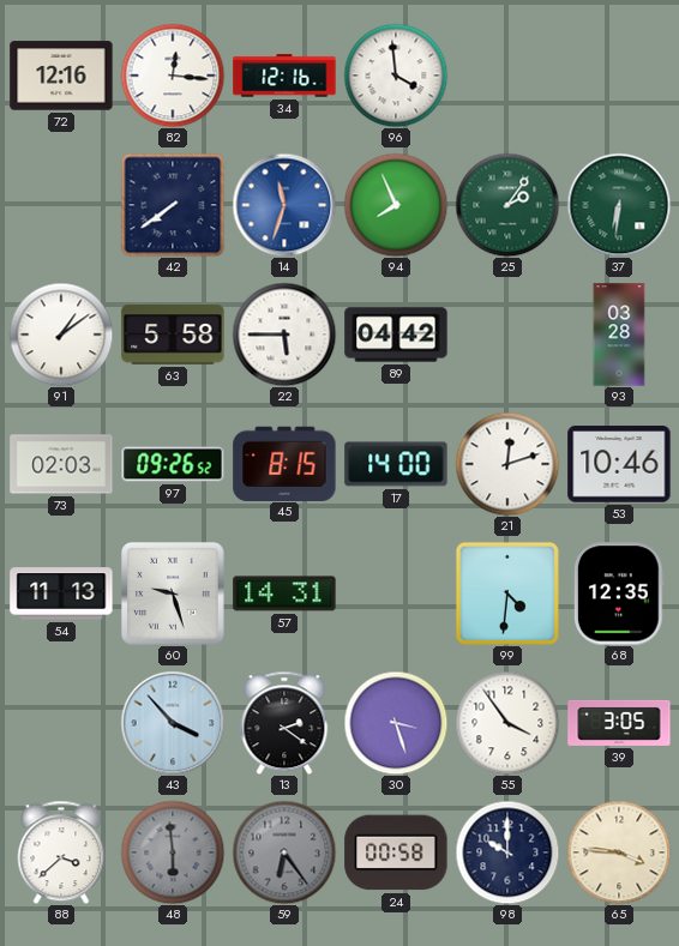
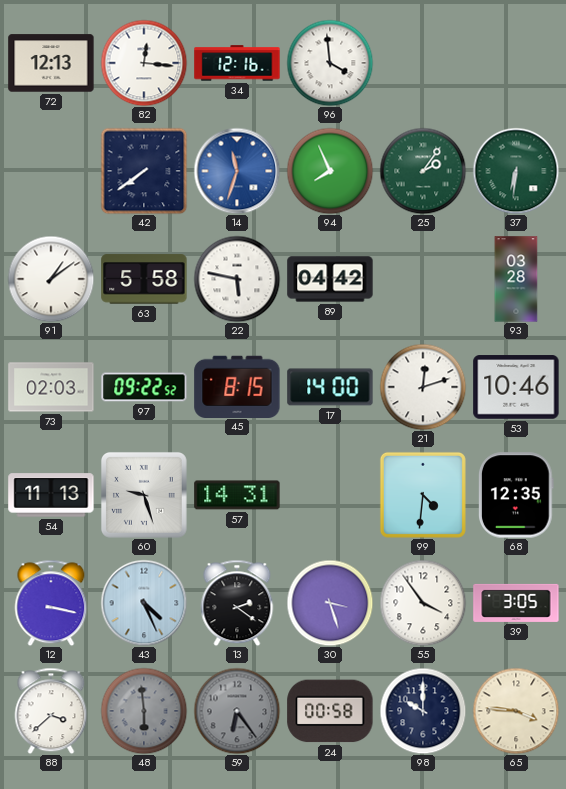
72: 12:16 -> 12:13
22: 5:45 -> 5:47
97: 09:26 -> 09:22
12: none -> 3:17
43: 3:53 -> 4:26
